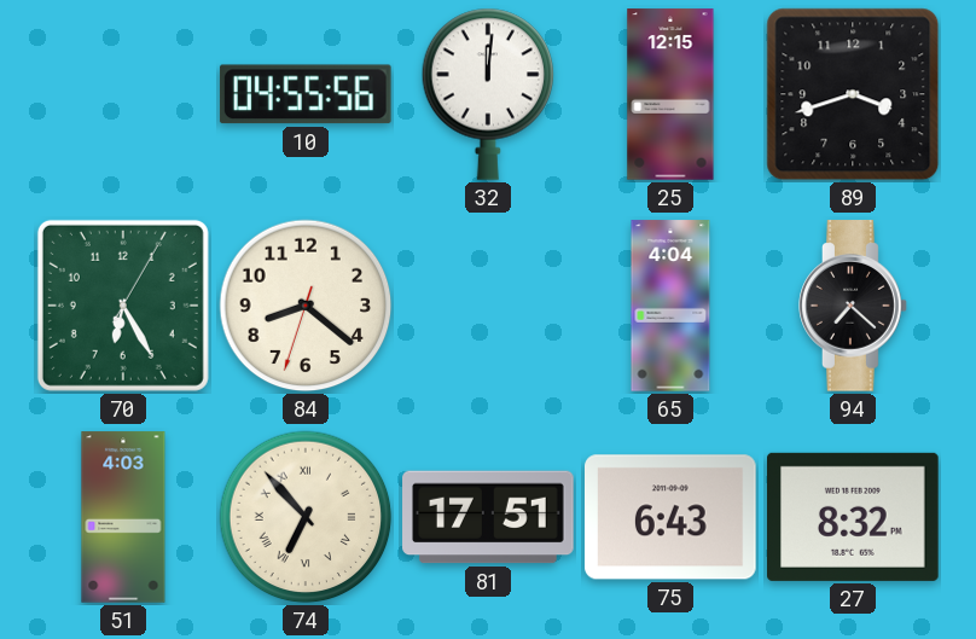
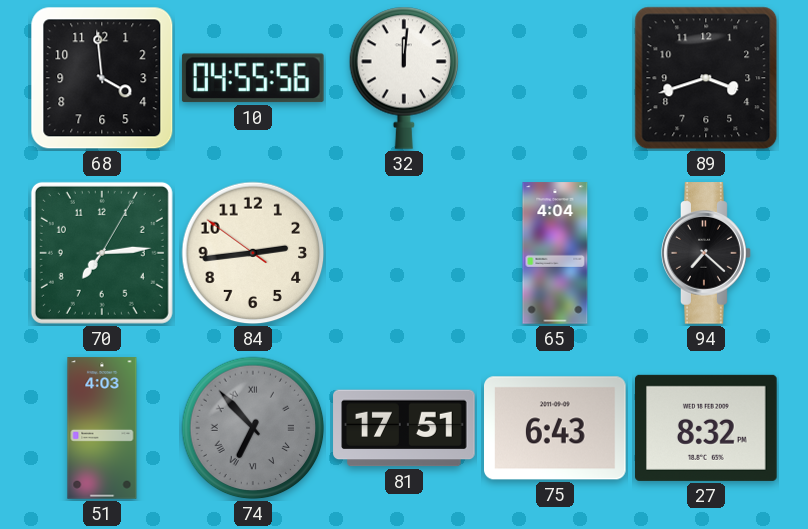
68: none -> 3:59
25: 12:15 -> none
70: 6:25 -> 7:14
84: 8:21 -> 2:43
74 dial: cream -> grey
